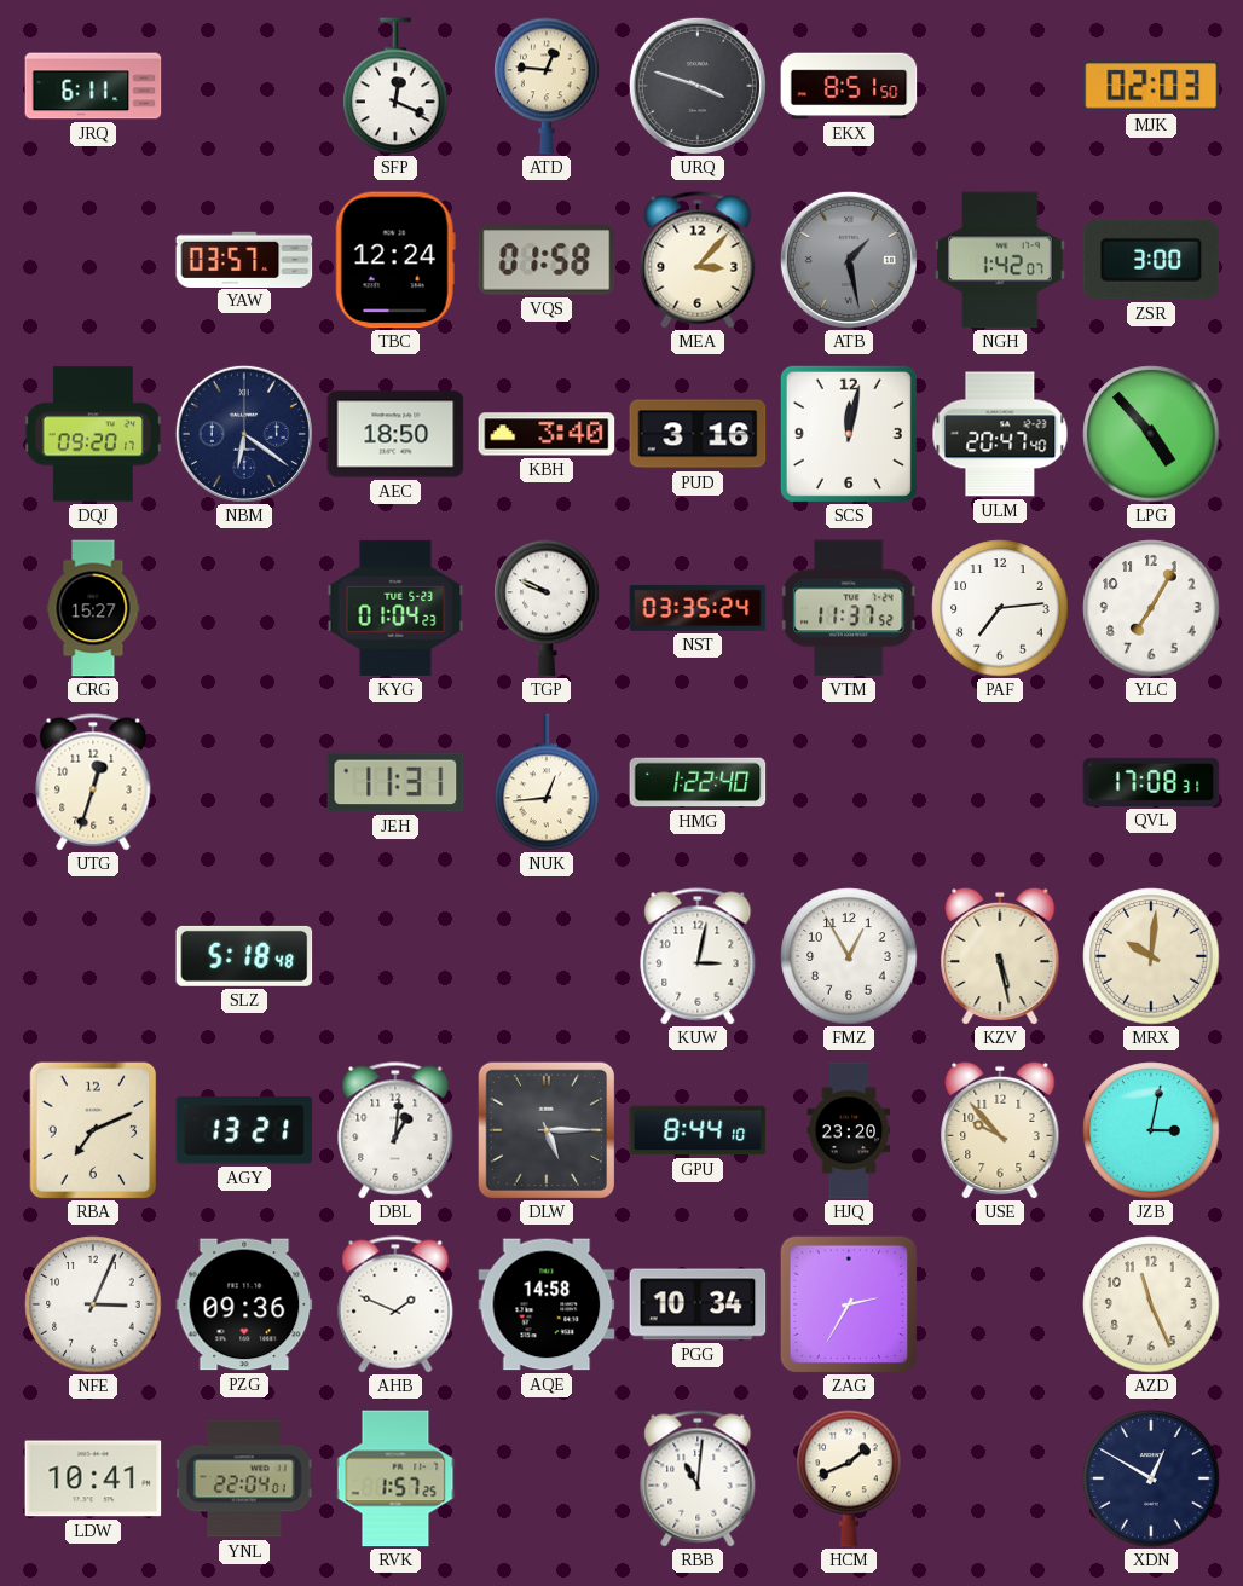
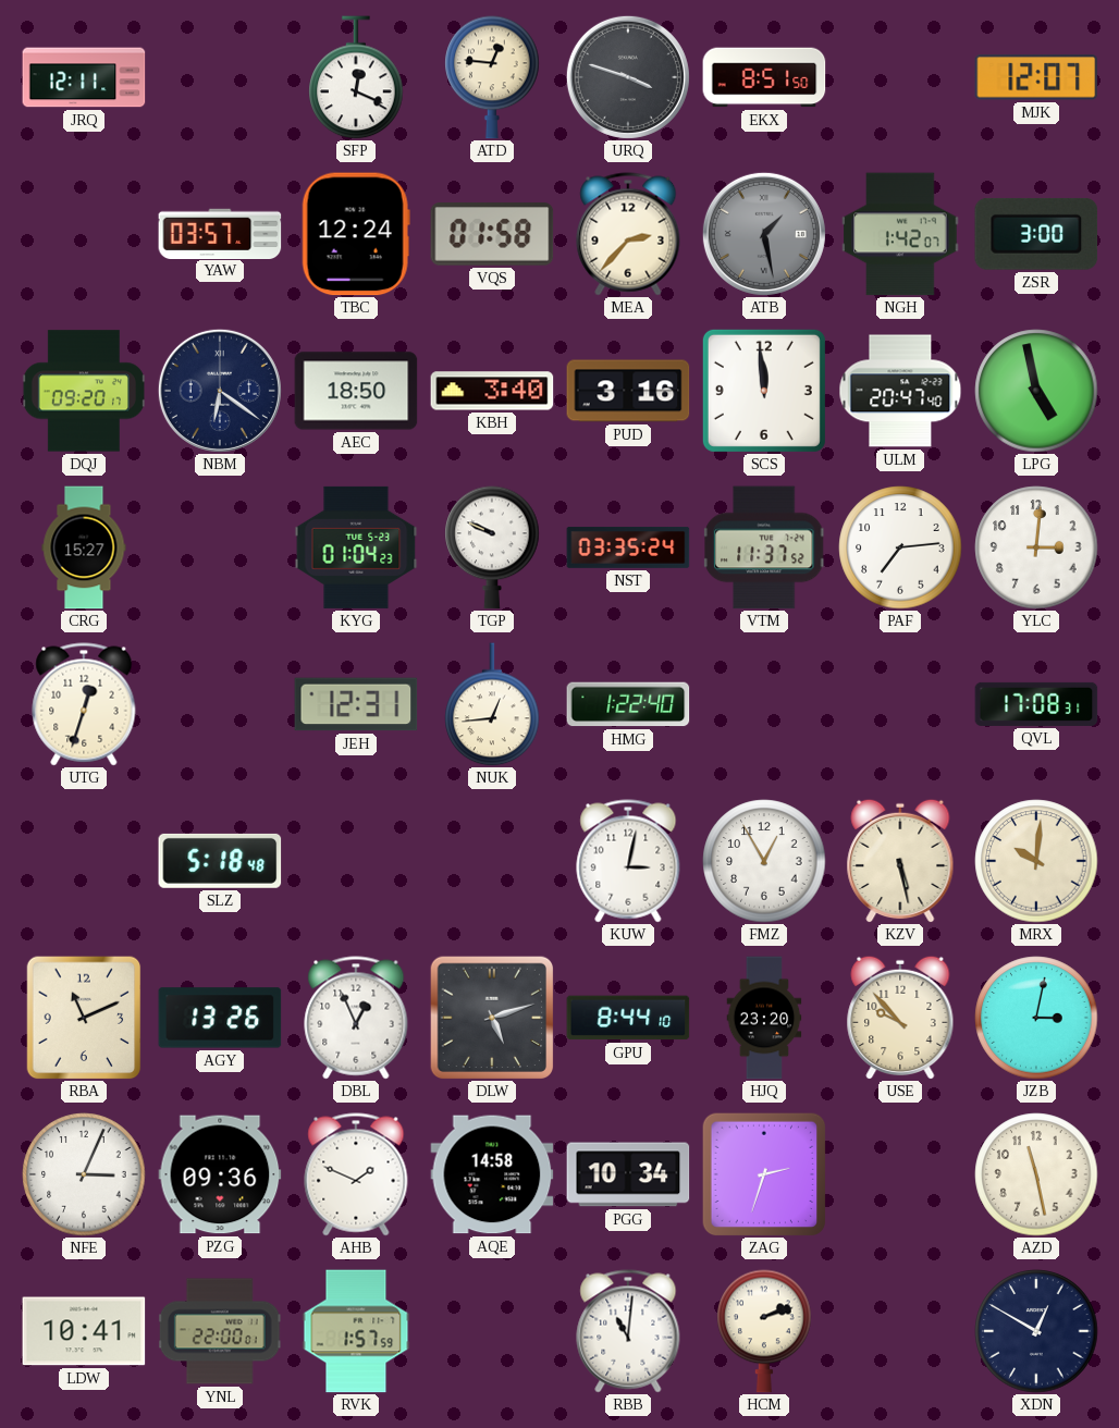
JRQ: 6:11 -> 12:11
MJK: 02:03 -> 12:07
MEA: 3:07 -> 2:37
SCS: 12:02 -> 11:59
LPG: 4:53 -> 4:58
YLC: 7:05 -> 3:01
JEH: 11:31 -> 12:31
RBA: 7:11 -> 11:11
AGY: 13:21 -> 13:26
DBL: 1:01 -> 12:56
DLW: 5:15 -> 5:12
ZAG: 2:35 -> 2:33
AZD: 11:26 -> 11:28
YNL: 22:04 -> 22:00
RVK: 1:57:25 -> 1:57:59
HCM: 1:41 -> 2:12
